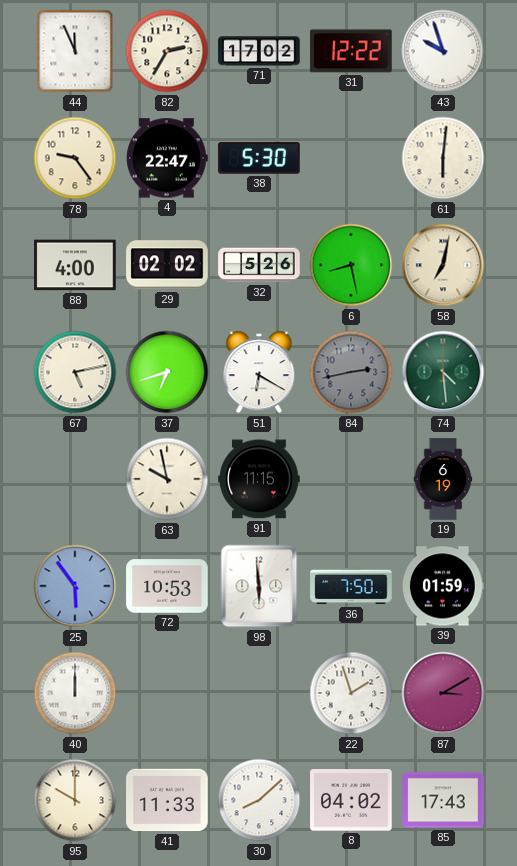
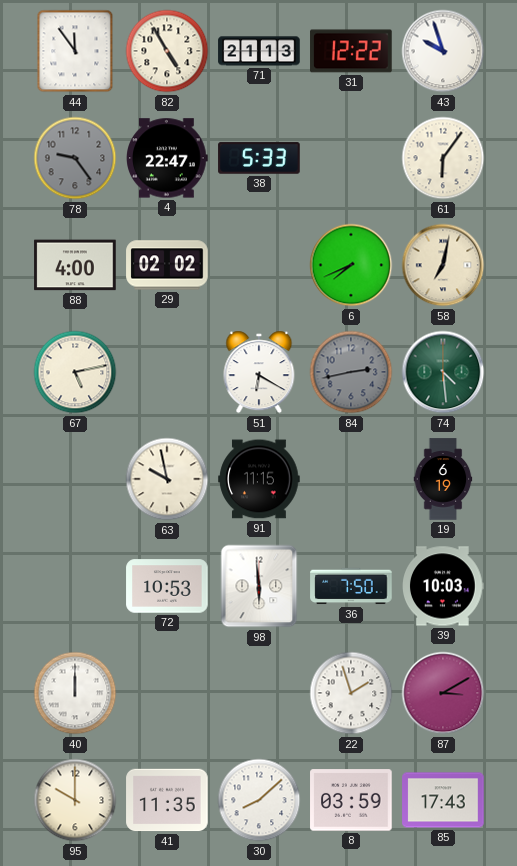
44: 11:56 -> 11:54
82: 2:35 -> 4:55
71: 17:02 -> 21:13
78 dial: cream -> grey
38: 5:30 -> 5:33
61: 6:01 -> 6:06
32: 5:26 -> none
6: 8:28 -> 7:41
37: 6:42 -> none
25: 5:54 -> none
39: 01:59 -> 10:03
41: 11:33 -> 11:35
8: 04:02 -> 03:59
